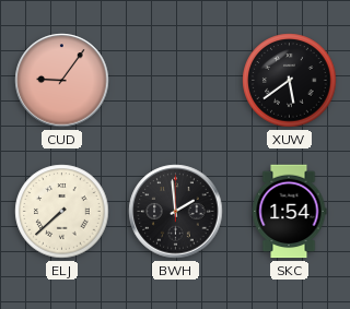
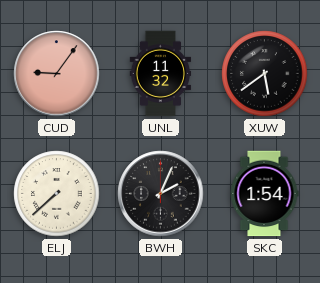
UNL: none -> 11:32
BWH: 1:59 -> 2:04
